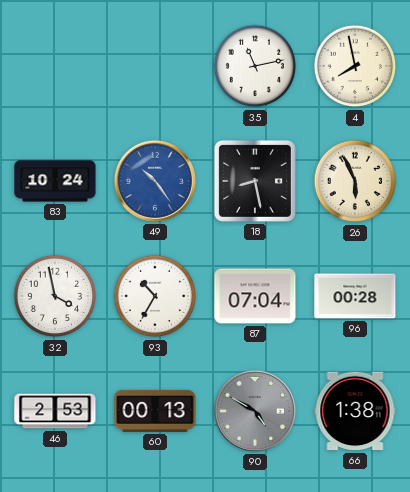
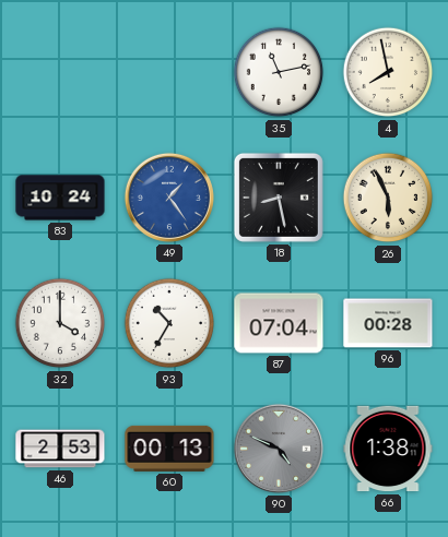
49: 10:24 -> 1:24
32: 3:58 -> 4:00
90: 4:50 -> 4:49
